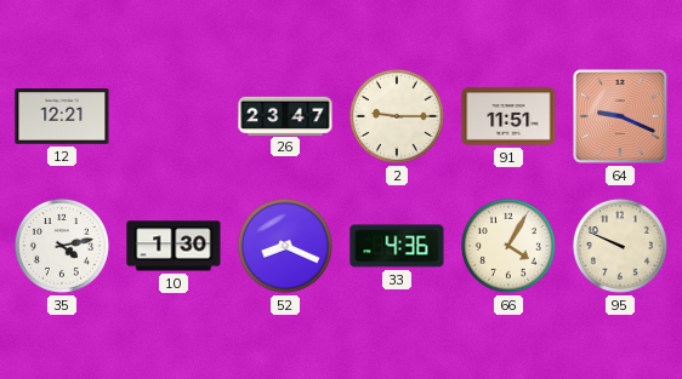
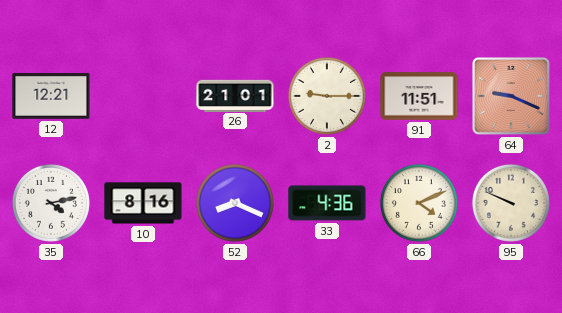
26: 23:47 -> 21:01
10: 1:30 -> 8:16
66: 4:05 -> 4:11
